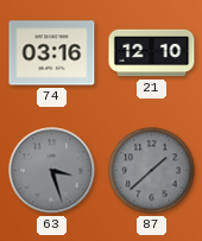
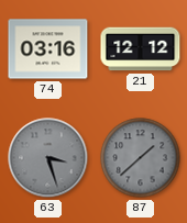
21: 12:10 -> 12:12
